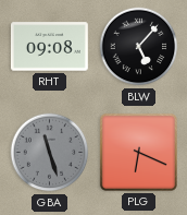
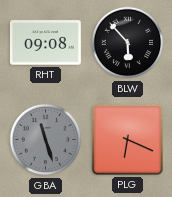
BLW: 5:07 -> 5:53
